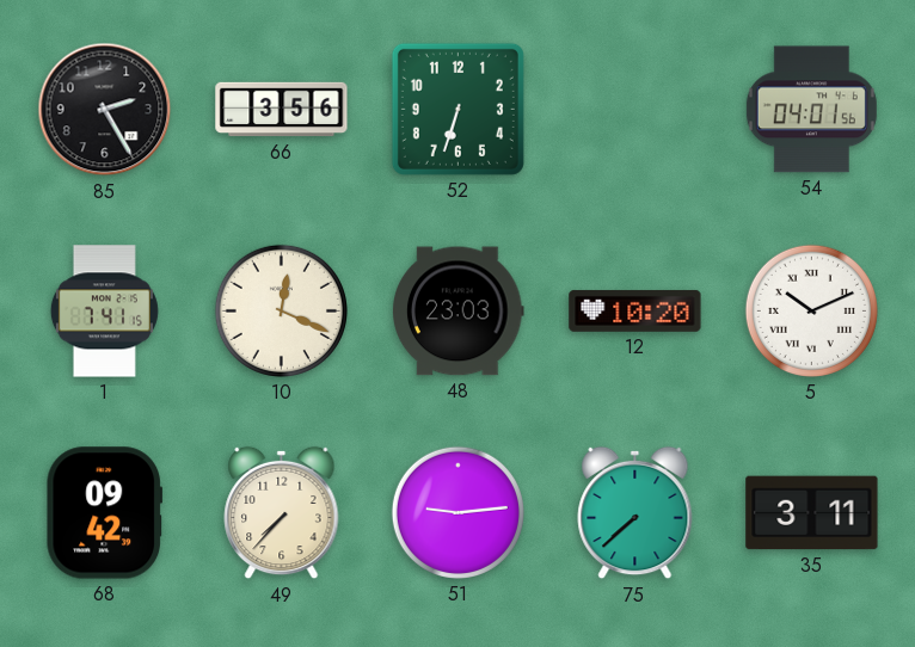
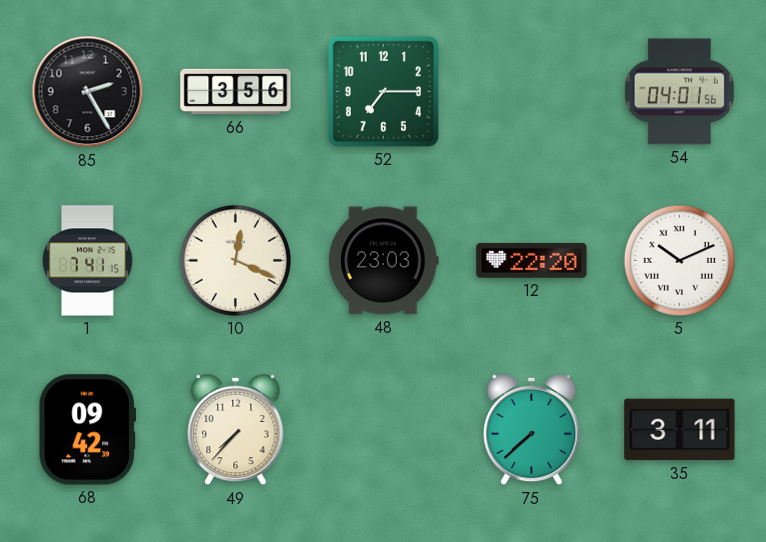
52: 6:33 -> 7:15
12: 10:20 -> 22:20
51: 9:14 -> none
